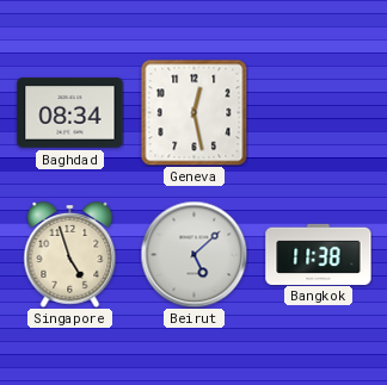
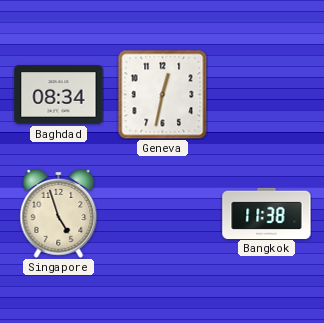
Geneva: 12:28 -> 12:32
Beirut: 5:08 -> none
